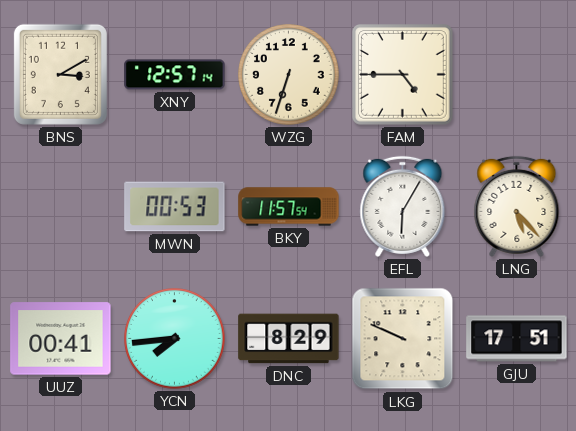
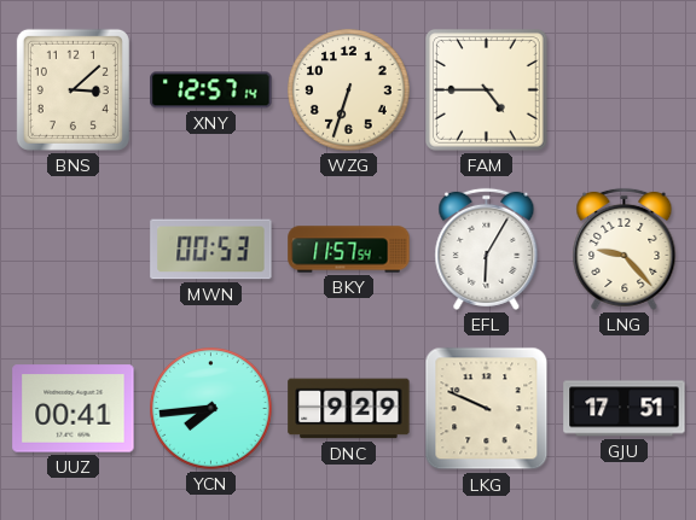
BNS: 3:10 -> 3:08
LNG: 5:23 -> 9:23
DNC: 8:29 -> 9:29
